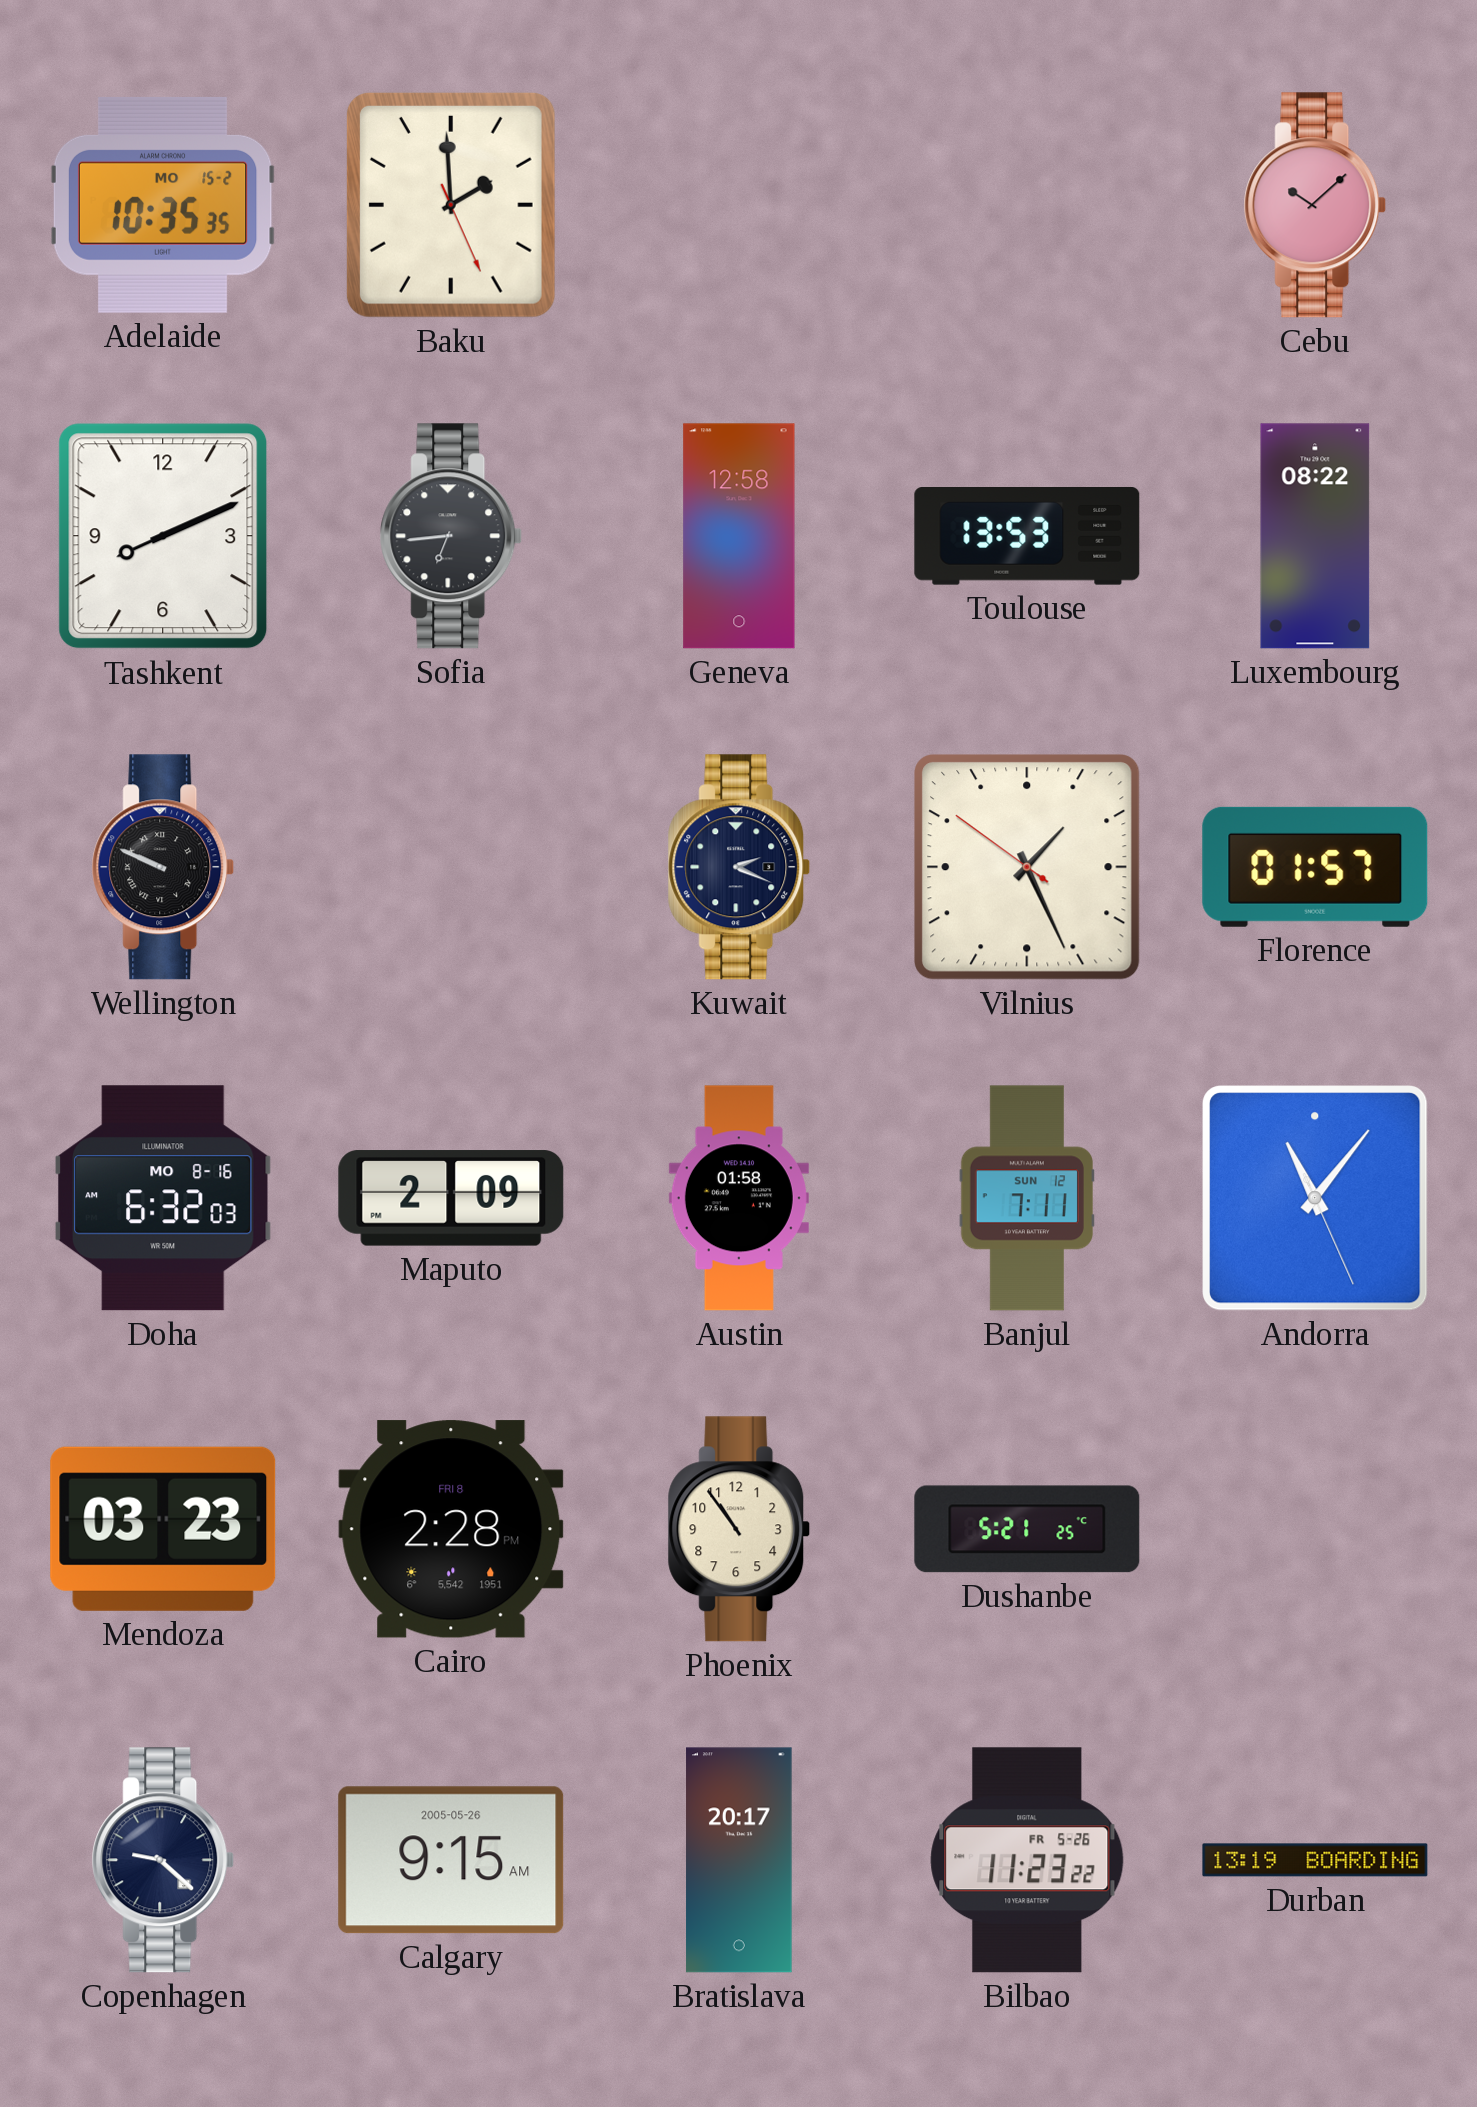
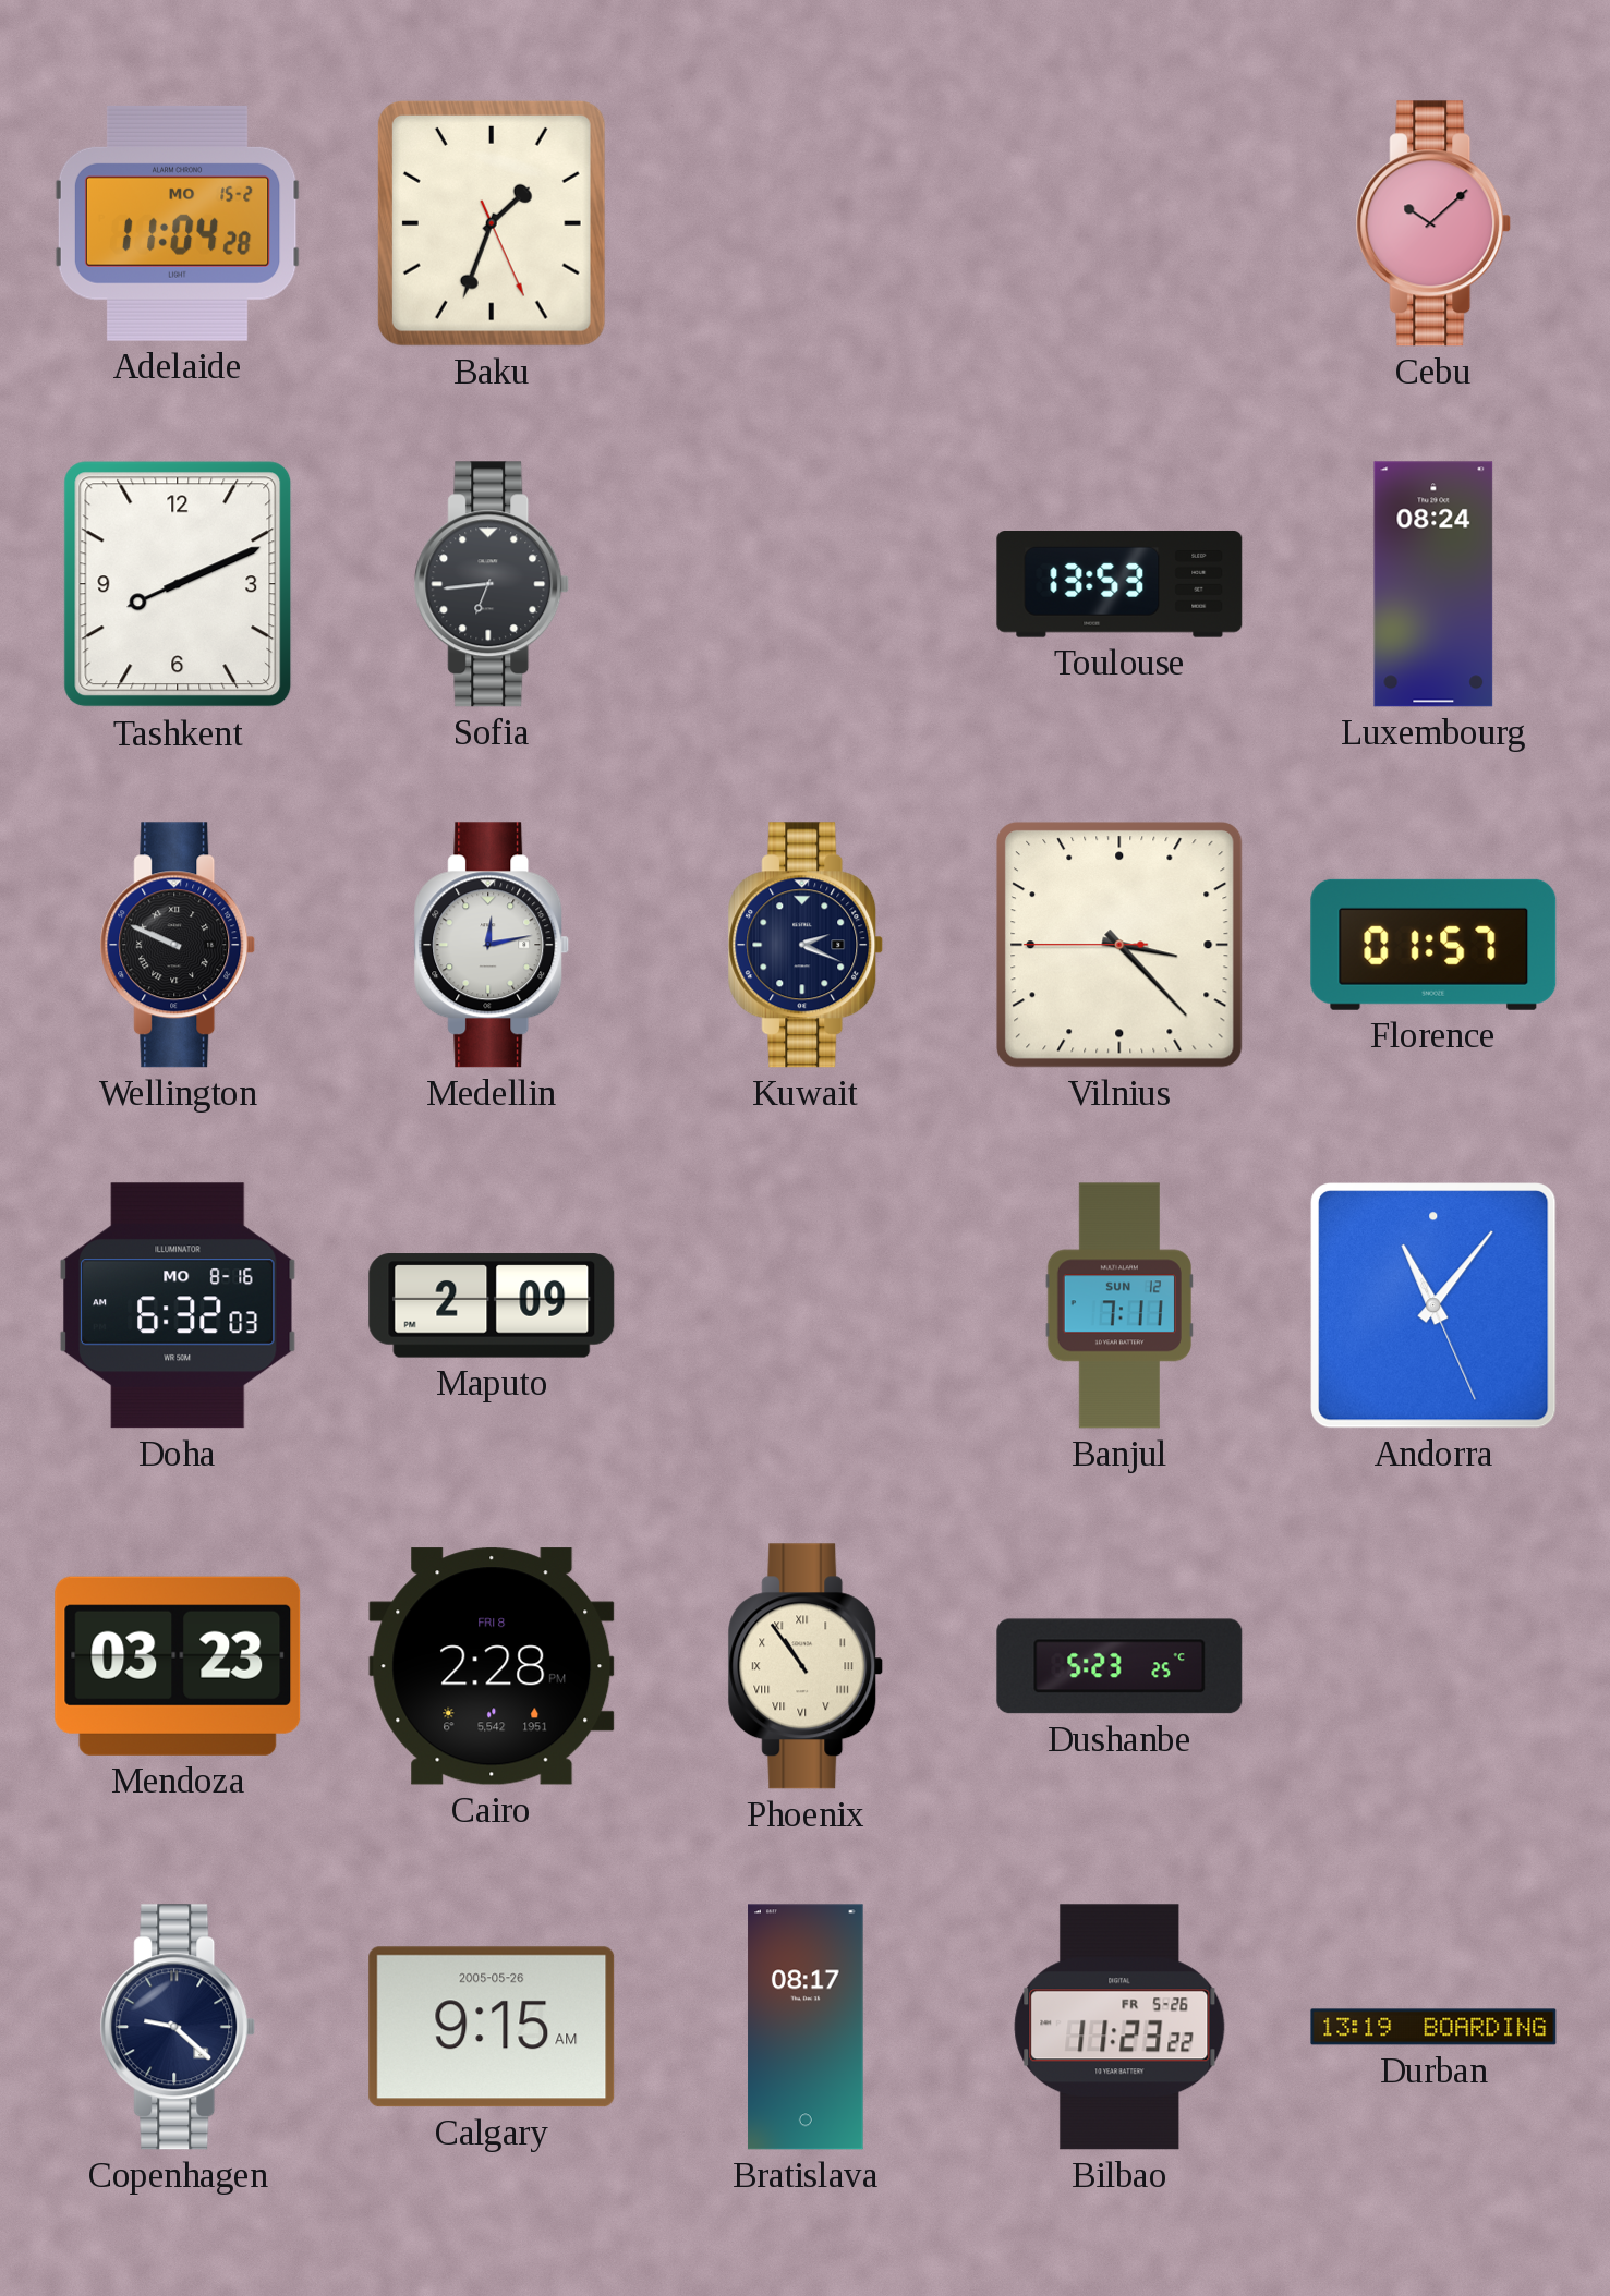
Adelaide: 10:35 -> 11:04
Baku: 1:59 -> 1:33
Geneva: 12:58 -> none
Luxembourg: 08:22 -> 08:24
Medellin: none -> 12:13
Vilnius: 1:25 -> 3:22
Austin: 01:58 -> none
Phoenix numerals: Arabic -> Roman
Dushanbe: 5:21 -> 5:23
Bratislava: 20:17 -> 08:17
